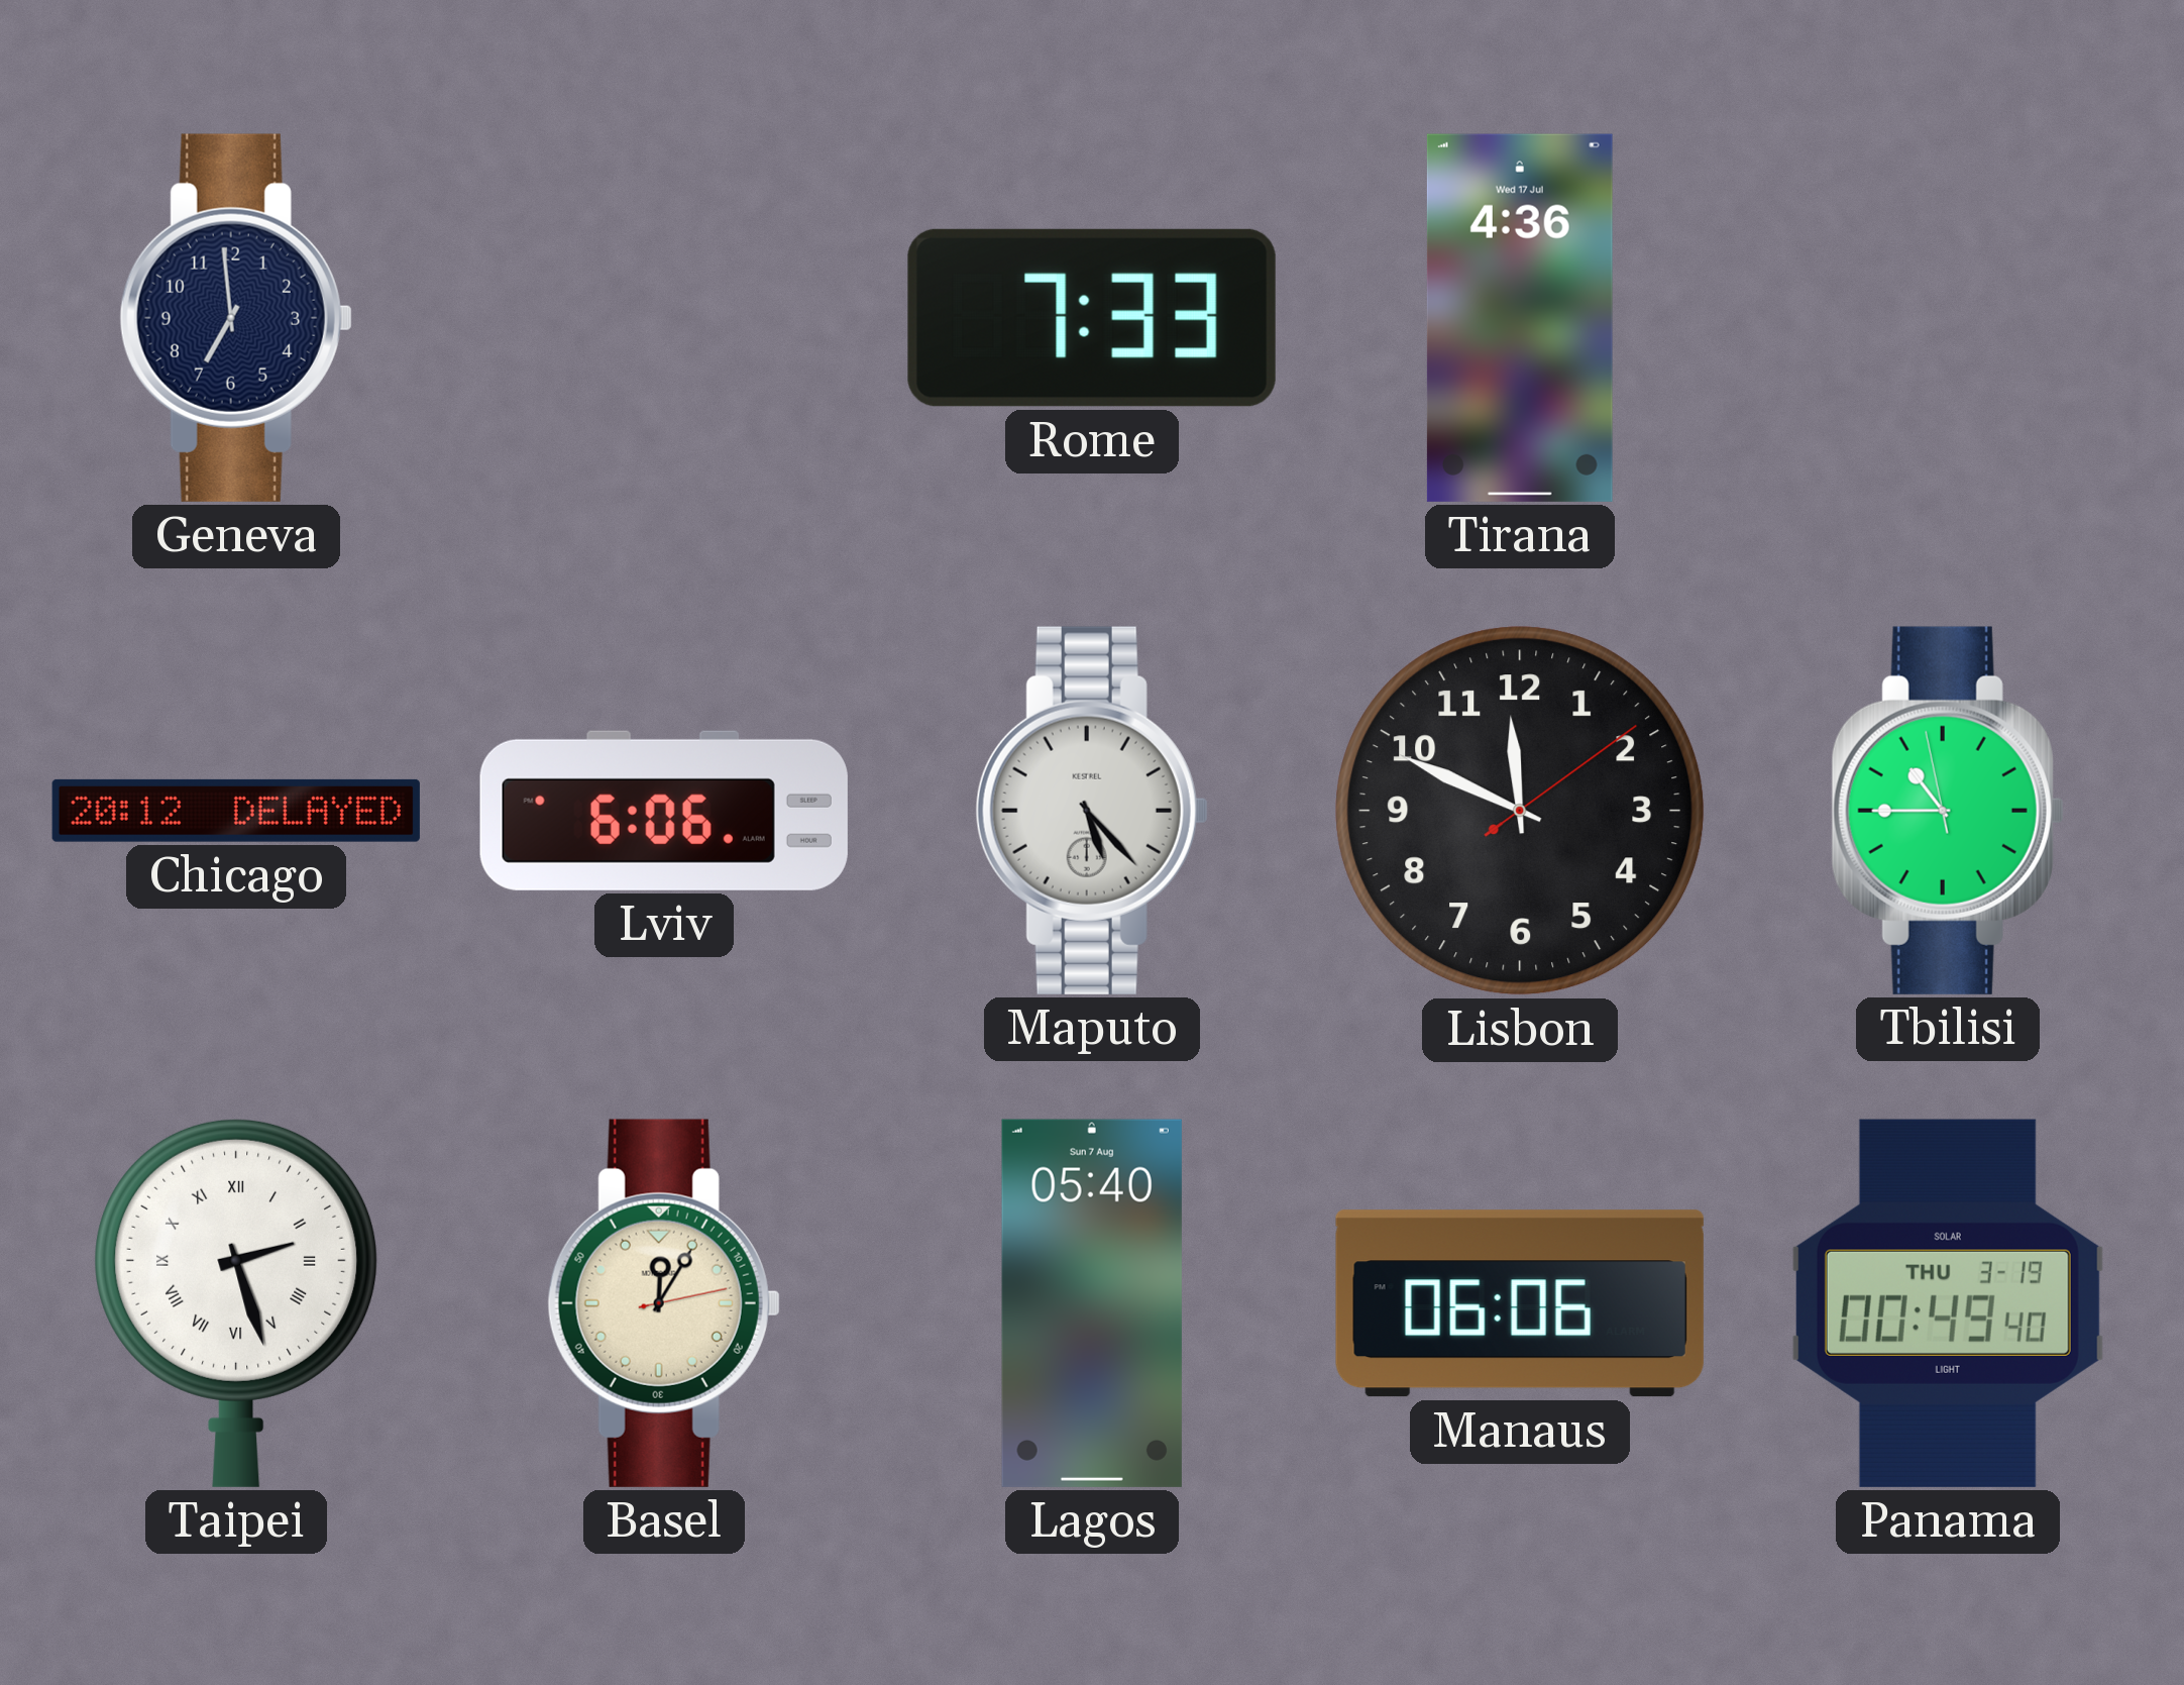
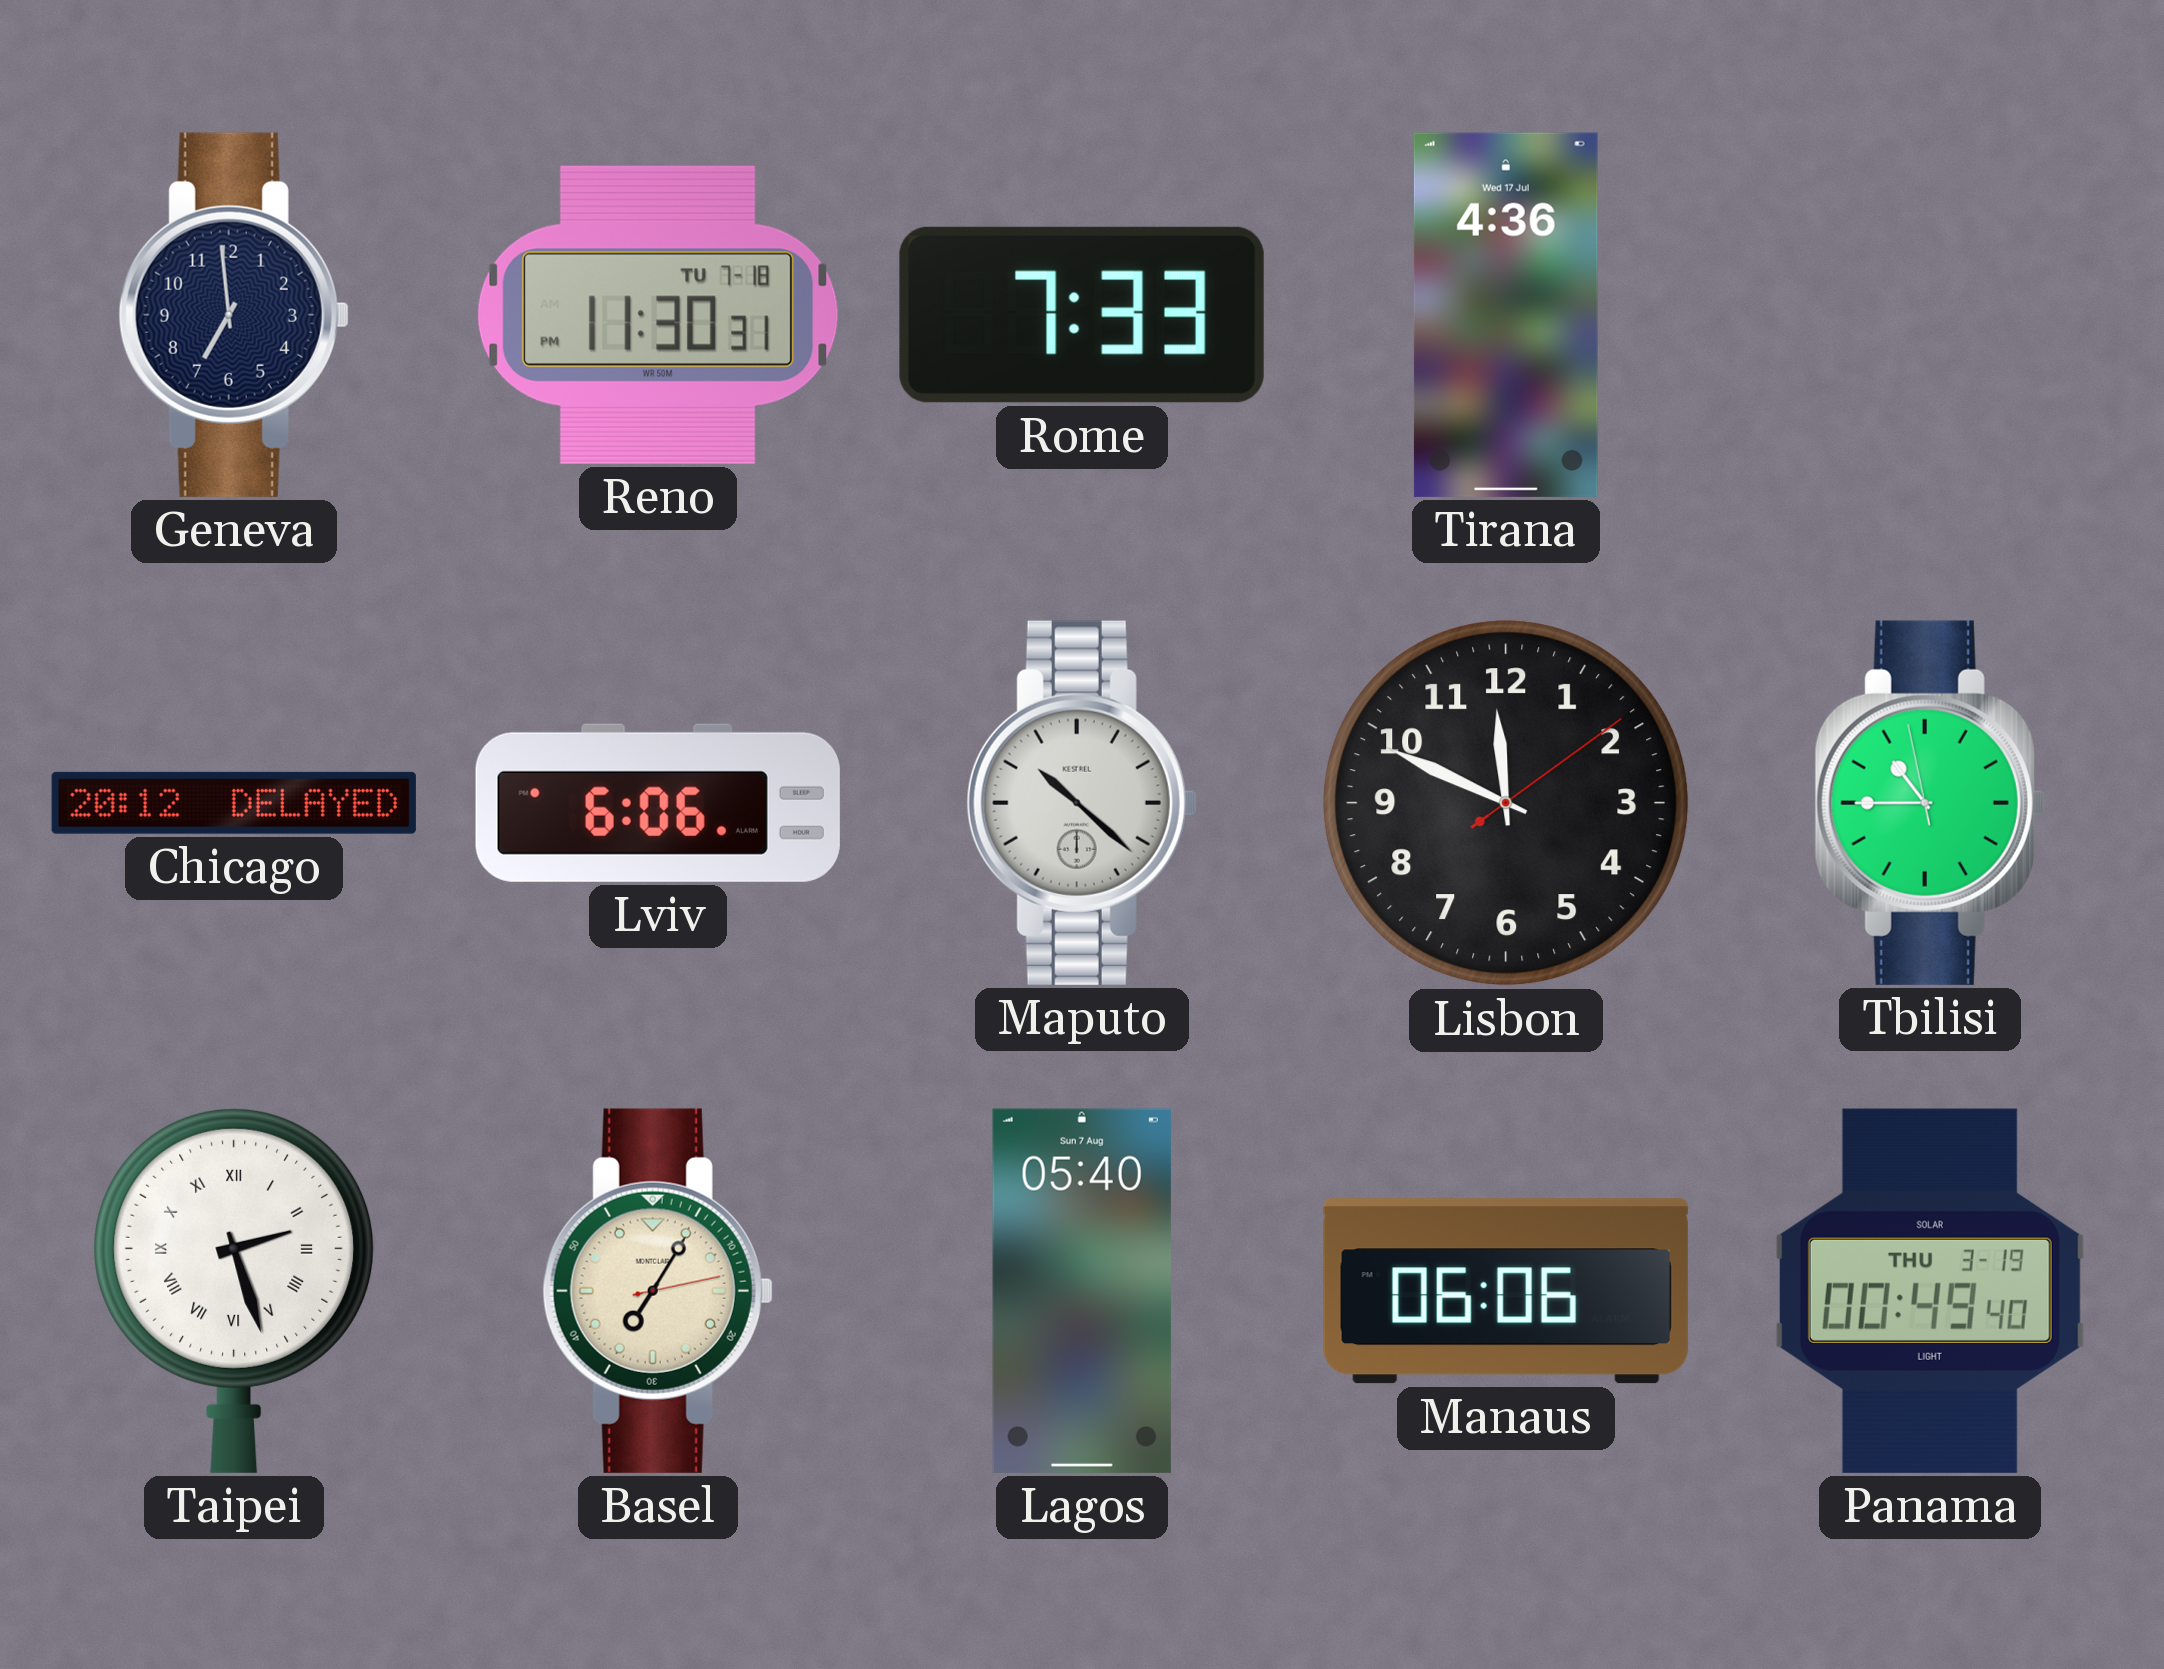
Reno: none -> 11:30
Maputo: 5:23 -> 10:22
Basel: 12:05 -> 7:05
